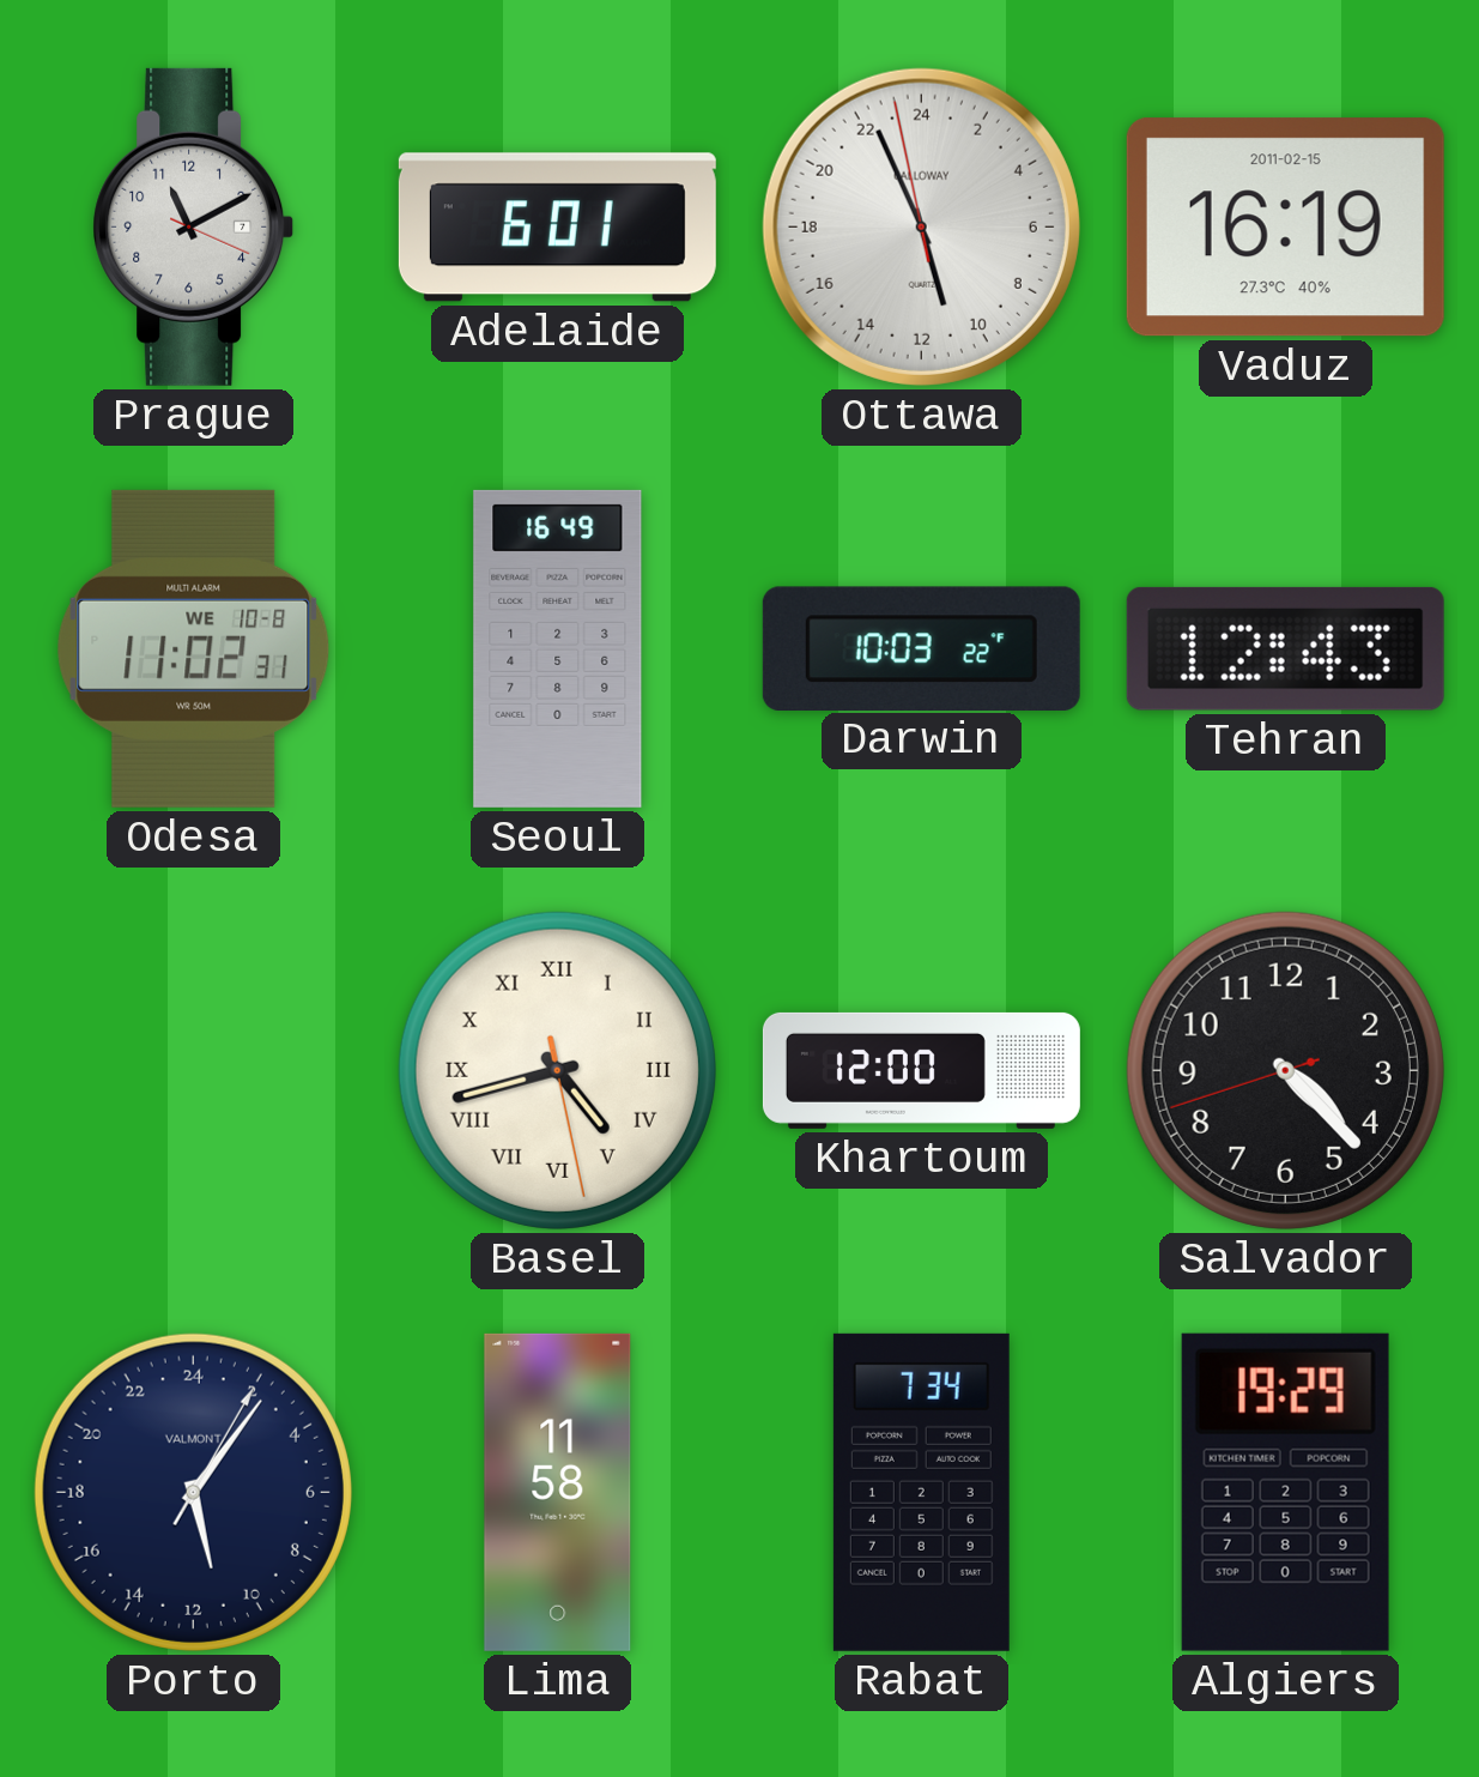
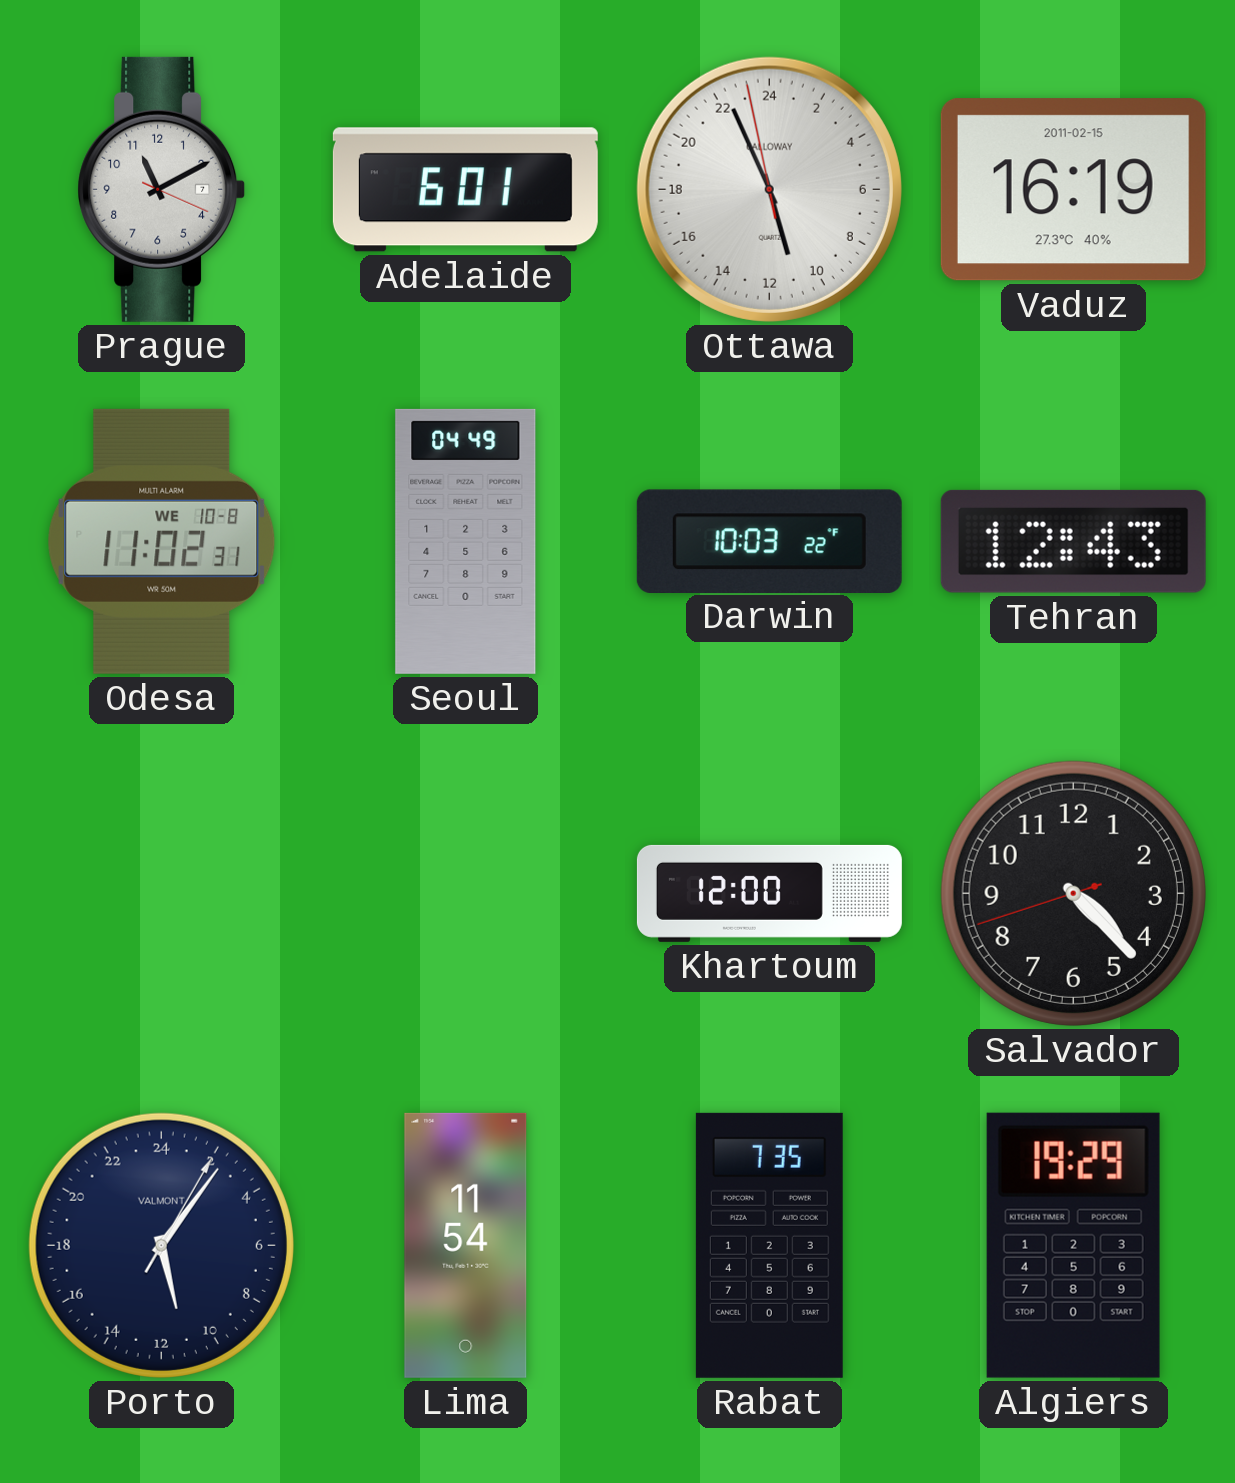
Seoul: 16:49 -> 04:49
Basel: 4:42 -> none
Lima: 11:58 -> 11:54
Rabat: 7:34 -> 7:35
